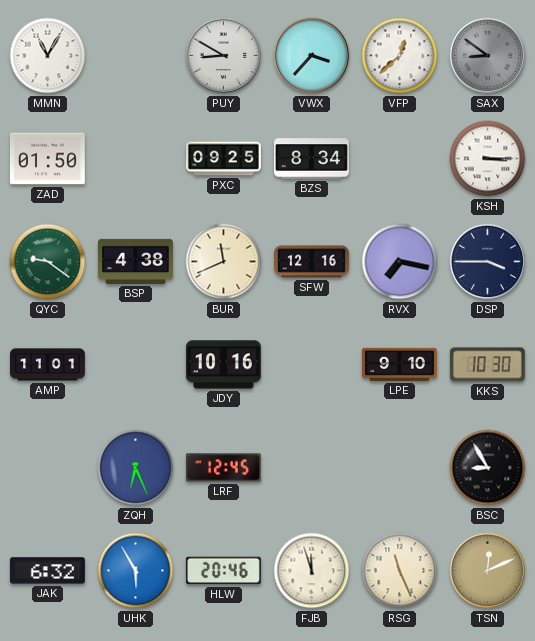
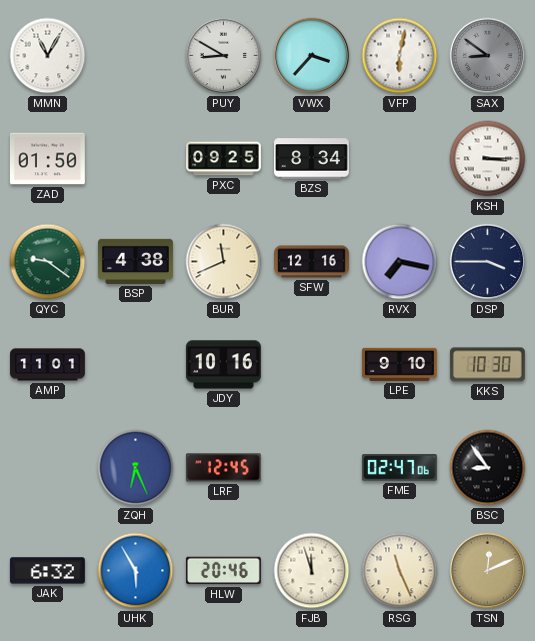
VFP: 12:38 -> 6:02
FME: none -> 02:47
BSC: 8:55 -> 8:54
